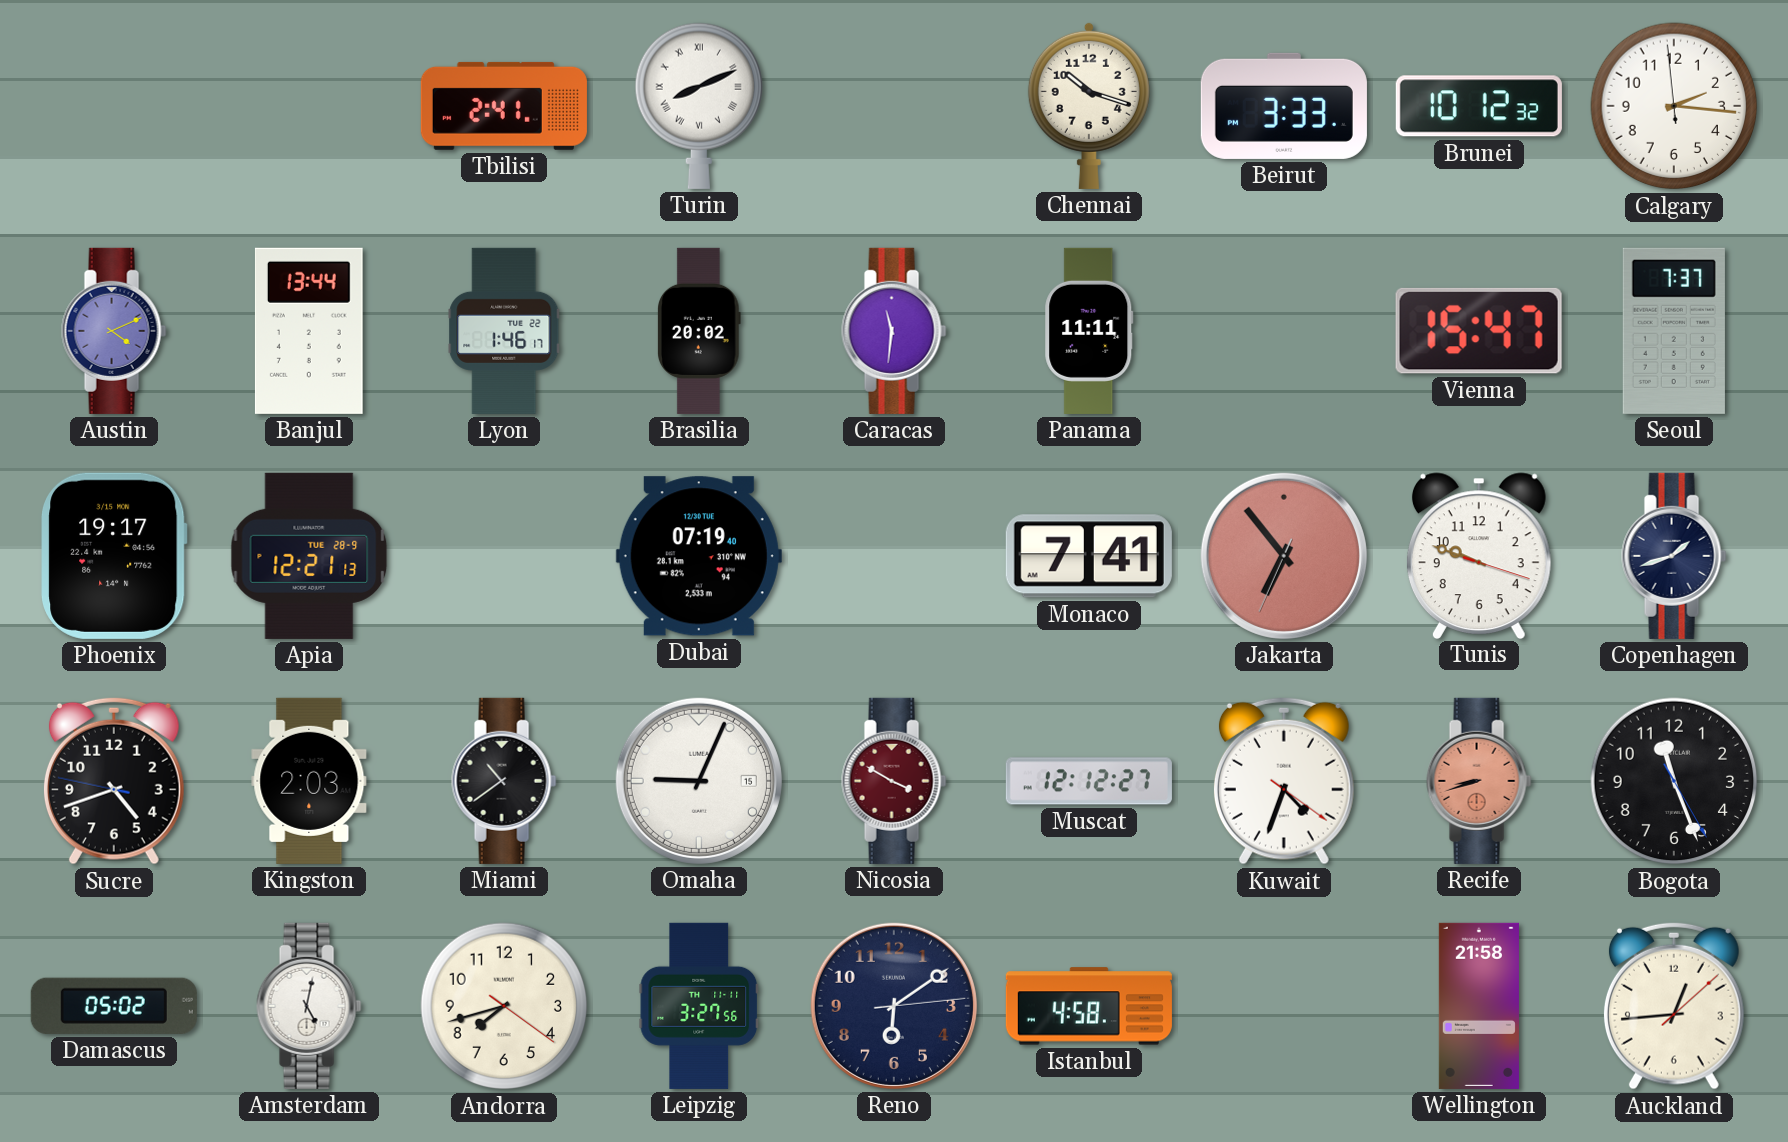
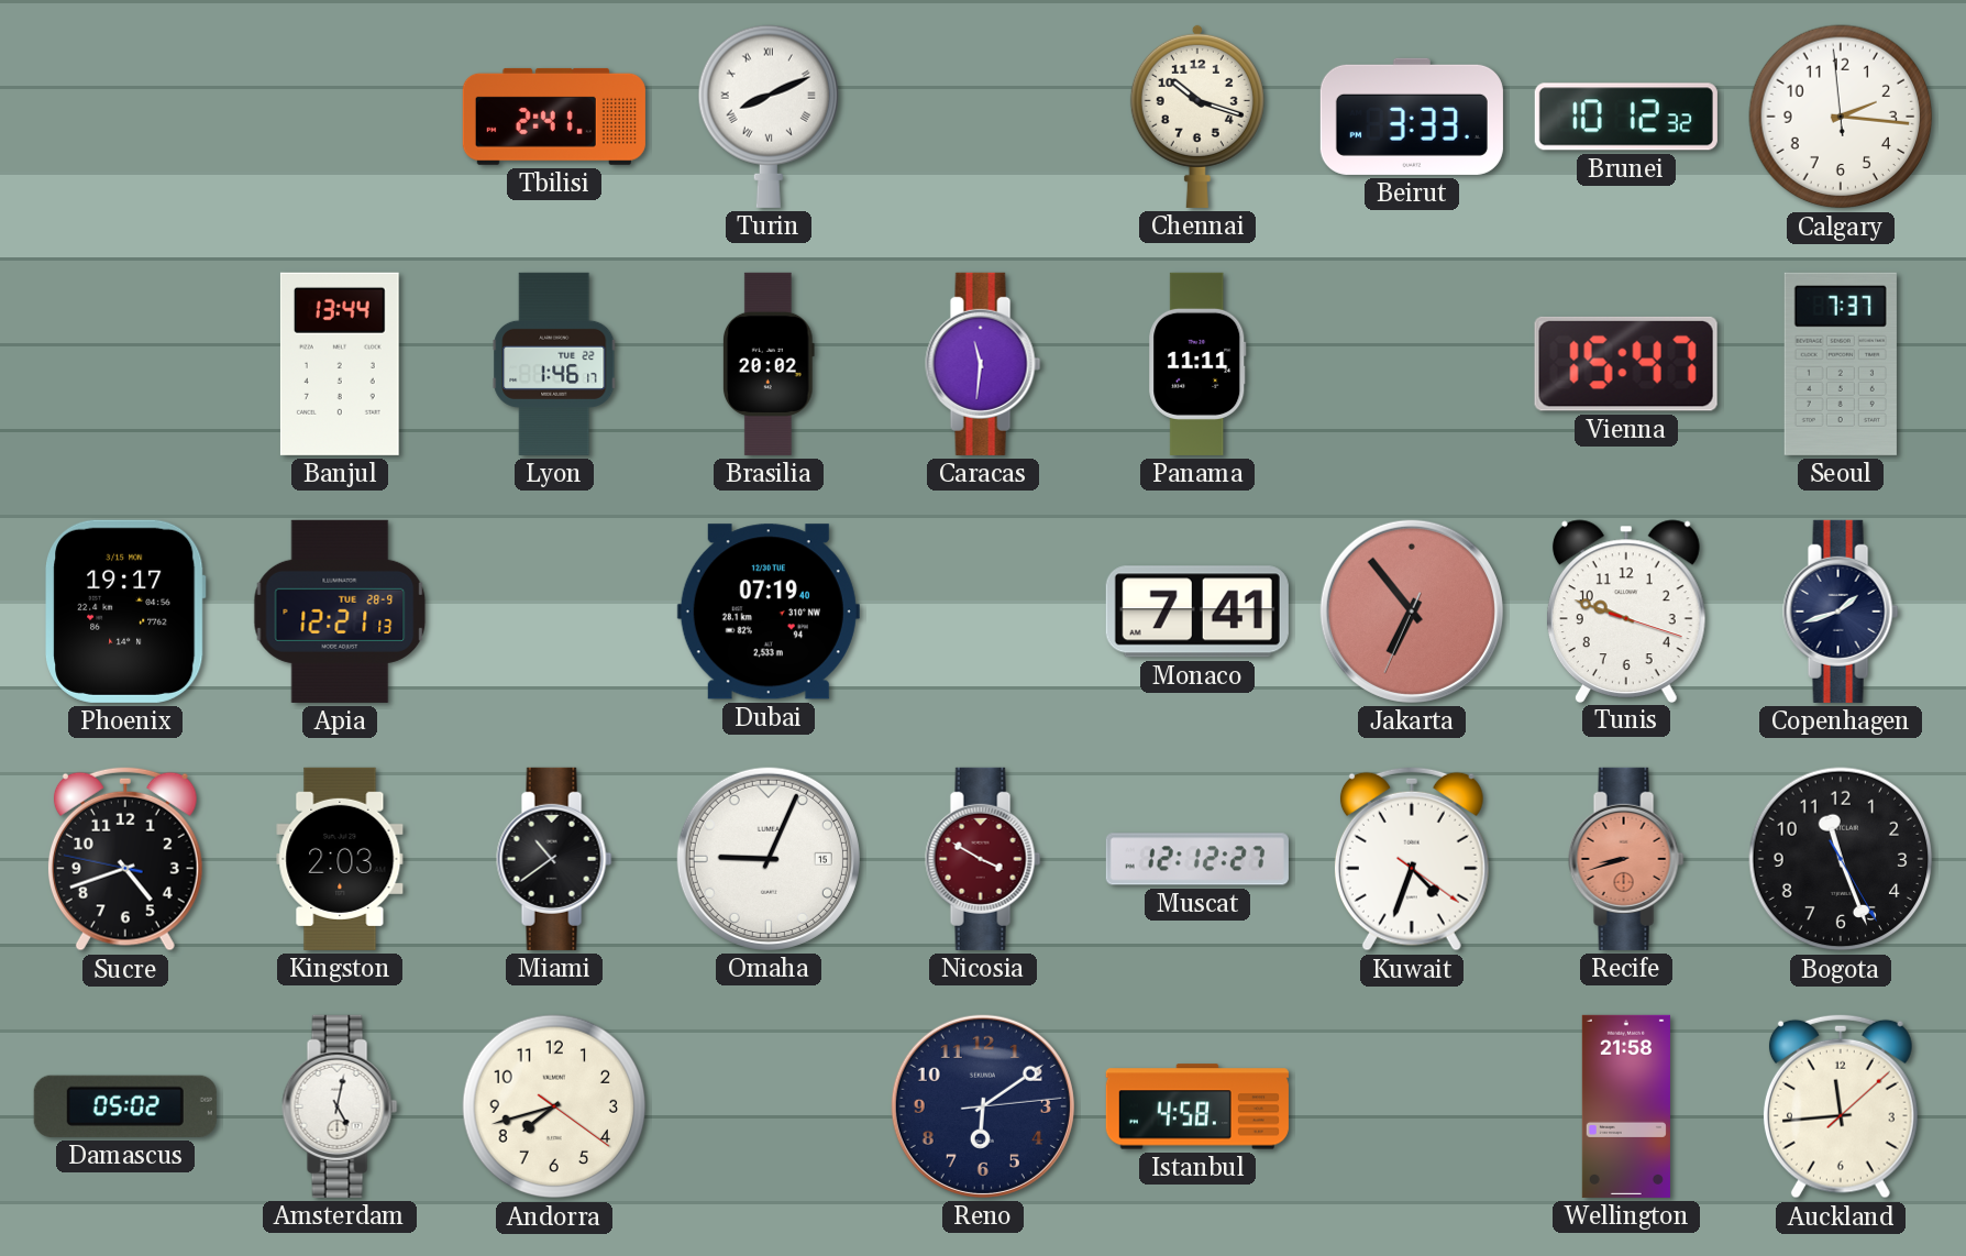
Austin: 4:11 -> none
Leipzig: 3:27 -> none
Auckland: 12:44 -> 11:44
